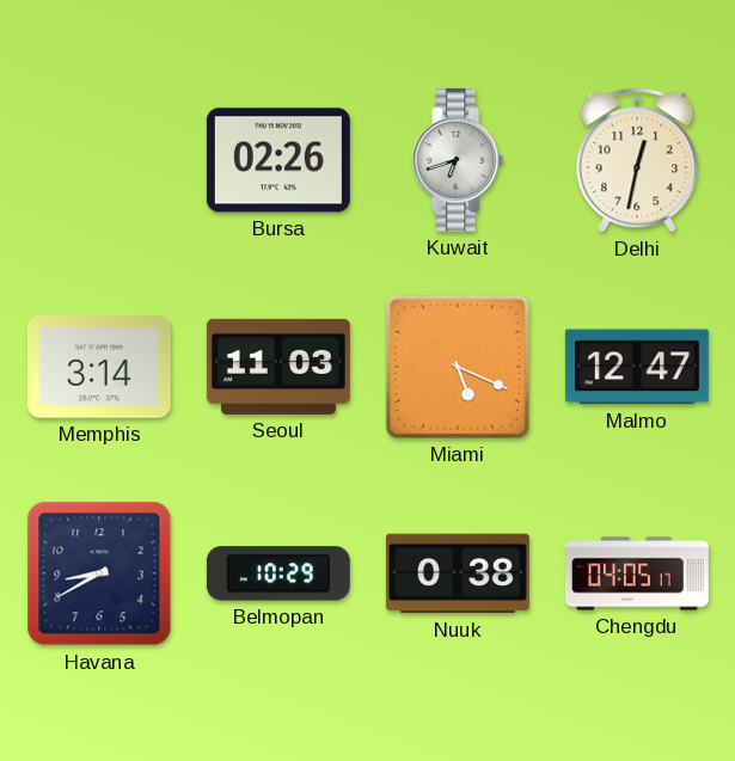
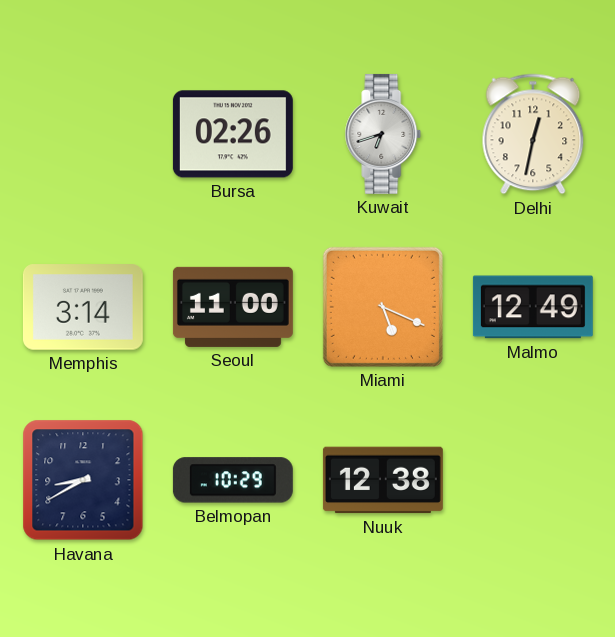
Seoul: 11:03 -> 11:00
Malmo: 12:47 -> 12:49
Nuuk: 0:38 -> 12:38
Chengdu: 04:05 -> none
